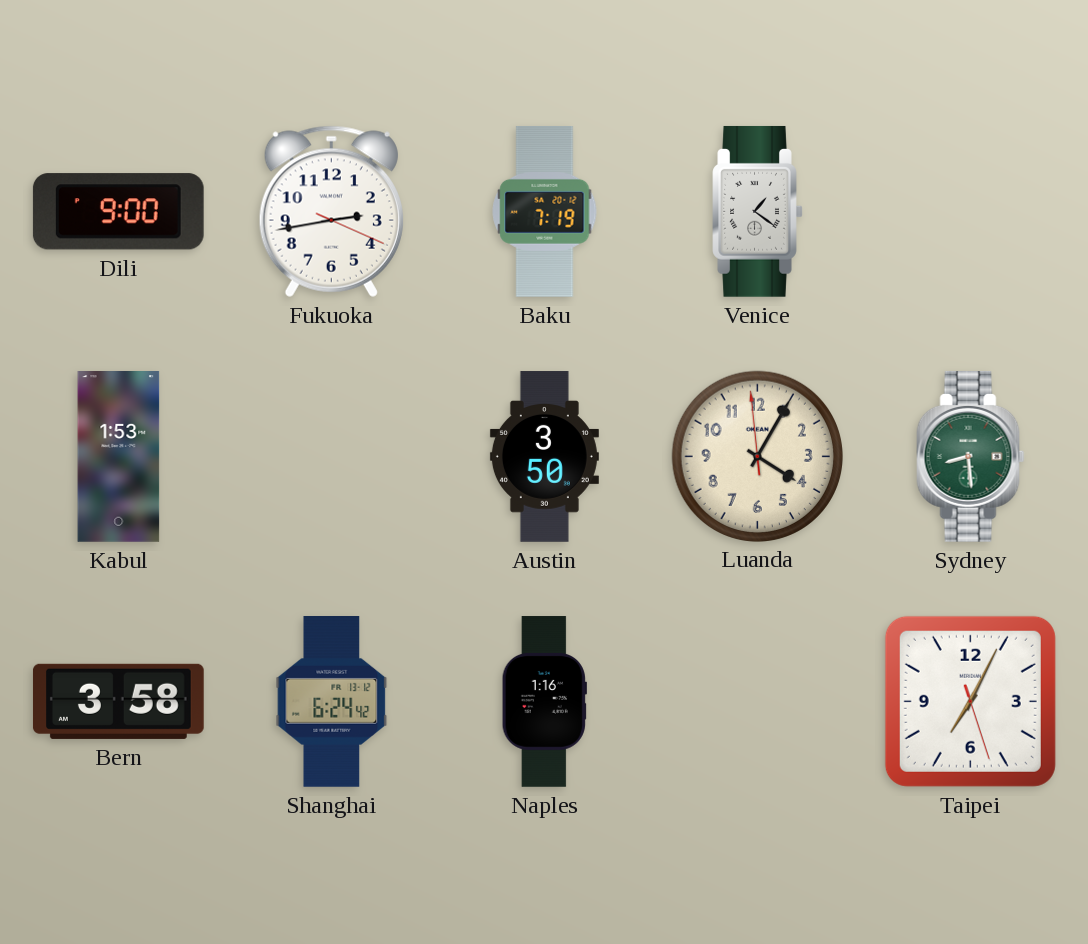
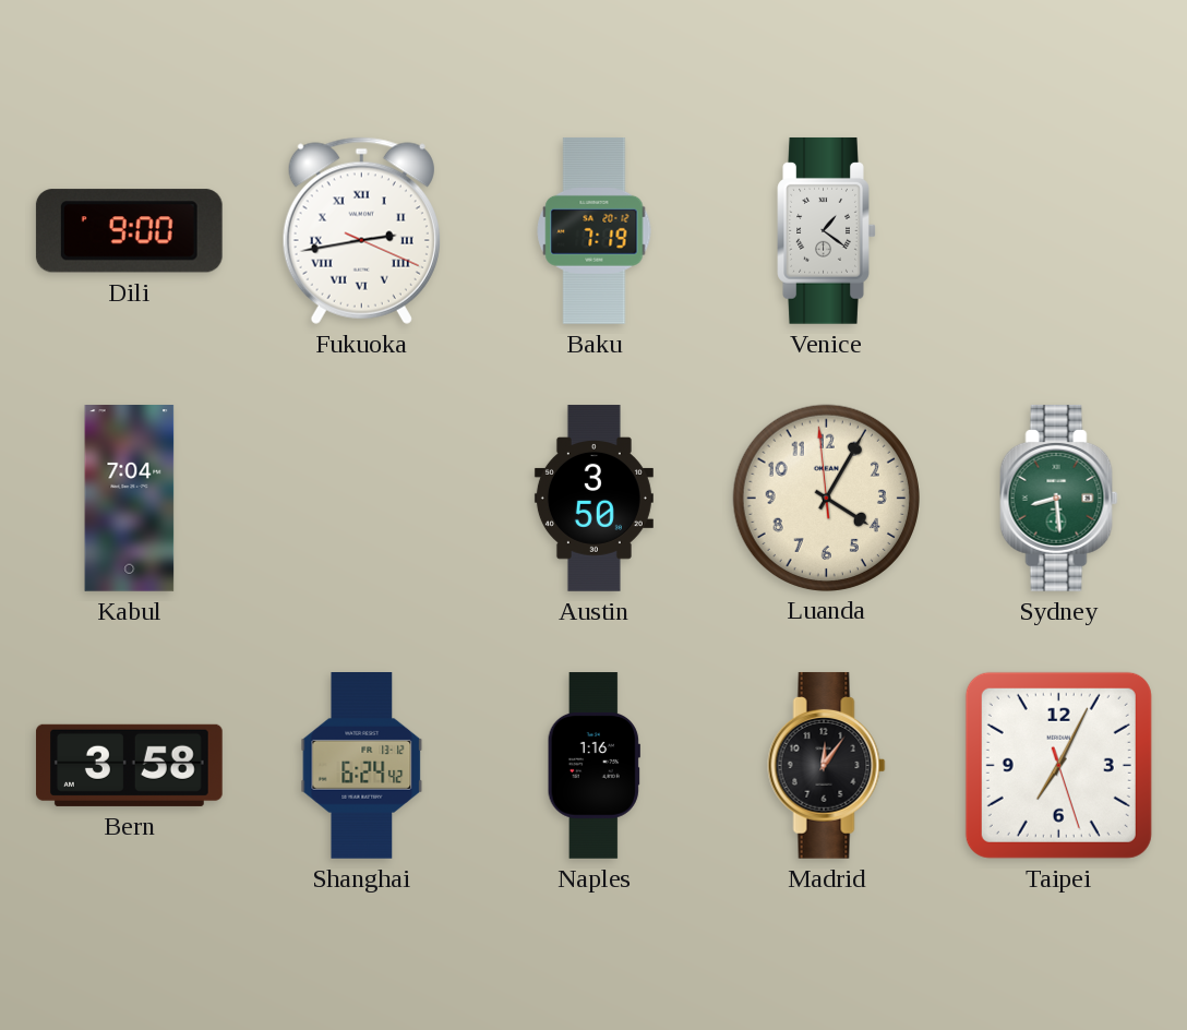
Fukuoka numerals: Arabic -> Roman
Kabul: 1:53 -> 7:04
Madrid: none -> 12:06
